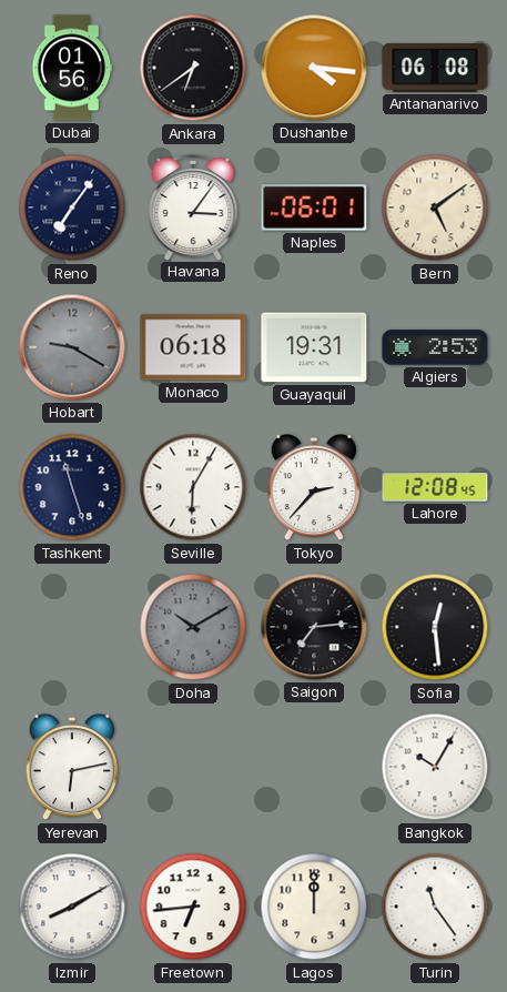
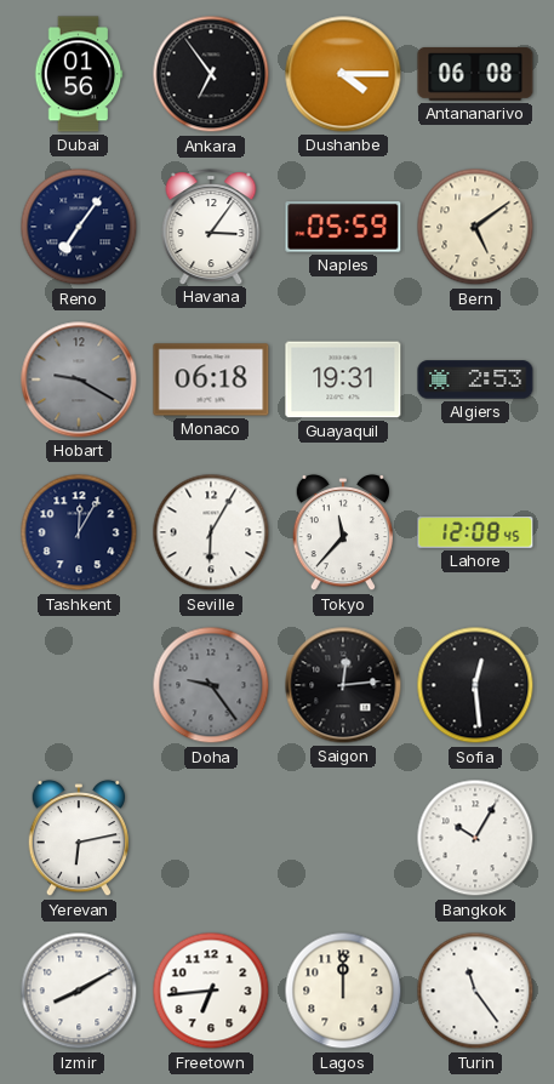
Ankara: 6:39 -> 6:54
Dushanbe: 4:16 -> 4:15
Naples: 06:01 -> 05:59
Tashkent: 11:27 -> 12:05
Tokyo: 2:37 -> 11:37
Doha: 10:10 -> 9:24
Saigon: 7:14 -> 12:14
